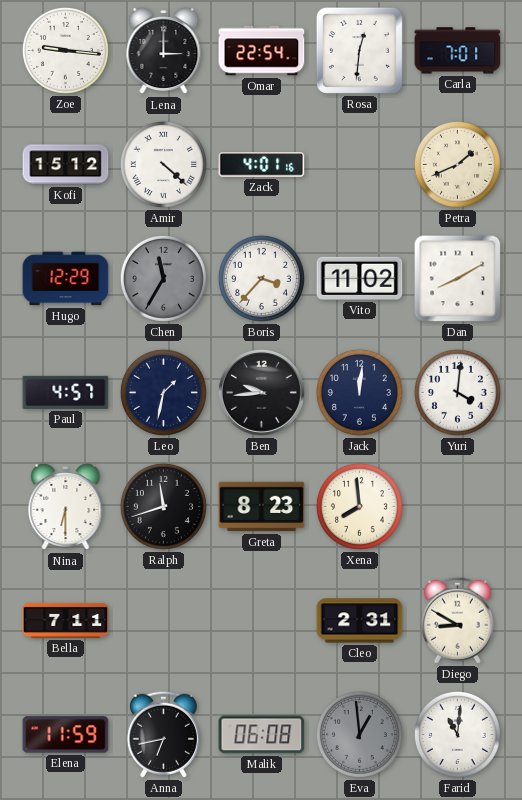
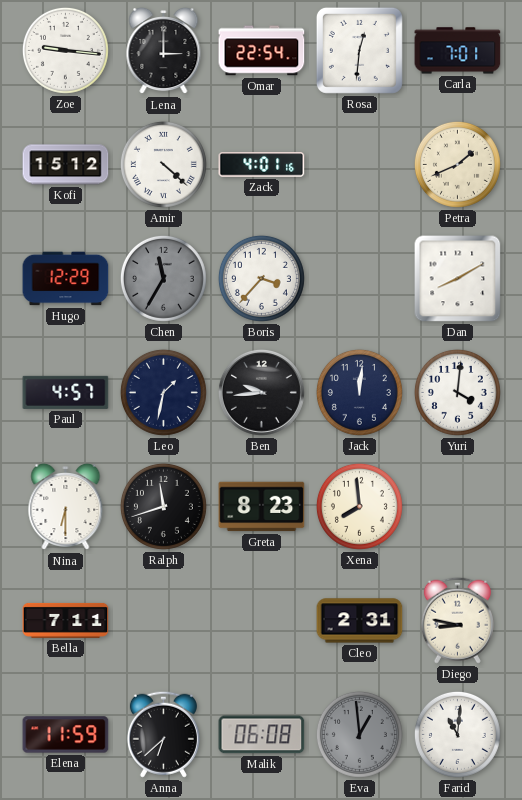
Vito: 11:02 -> none
Diego: 8:50 -> 8:47
Anna: 6:43 -> 6:38
